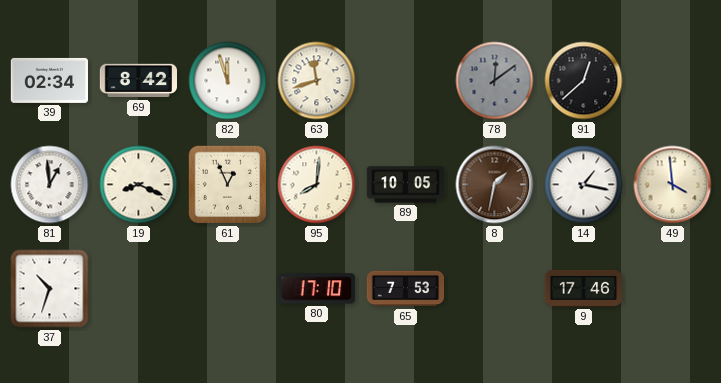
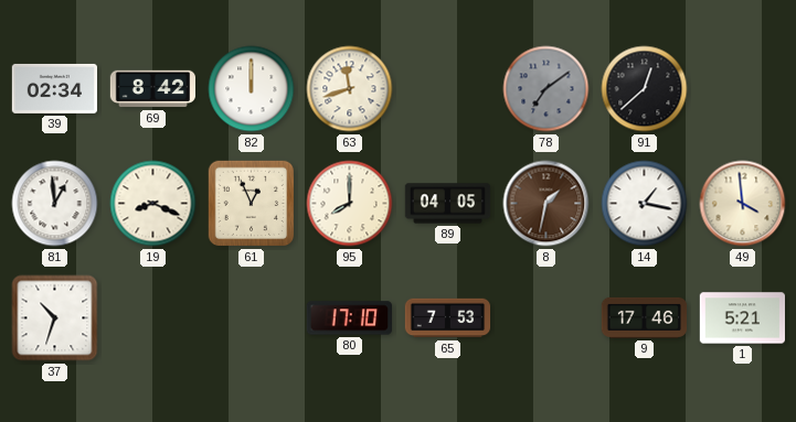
82: 11:57 -> 12:00
78: 12:09 -> 7:09
95: 8:01 -> 8:00
89: 10:05 -> 04:05
1: none -> 5:21
